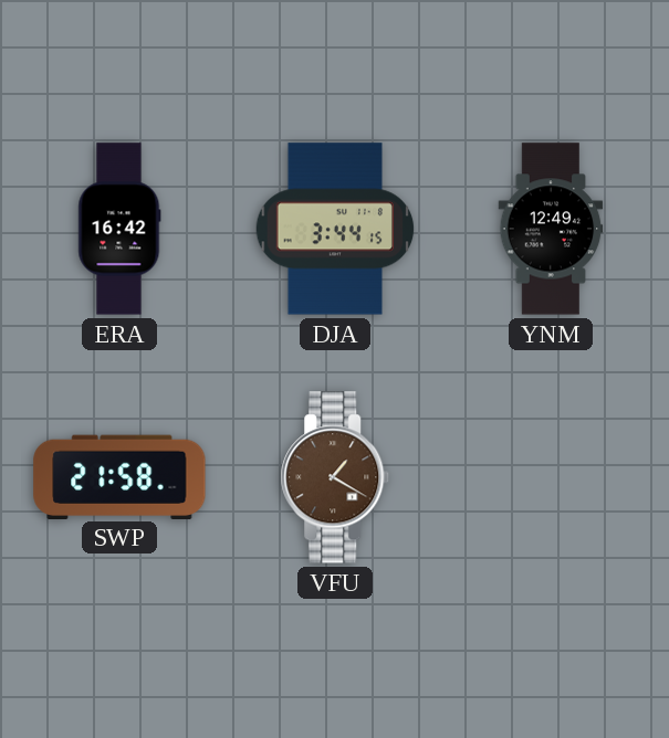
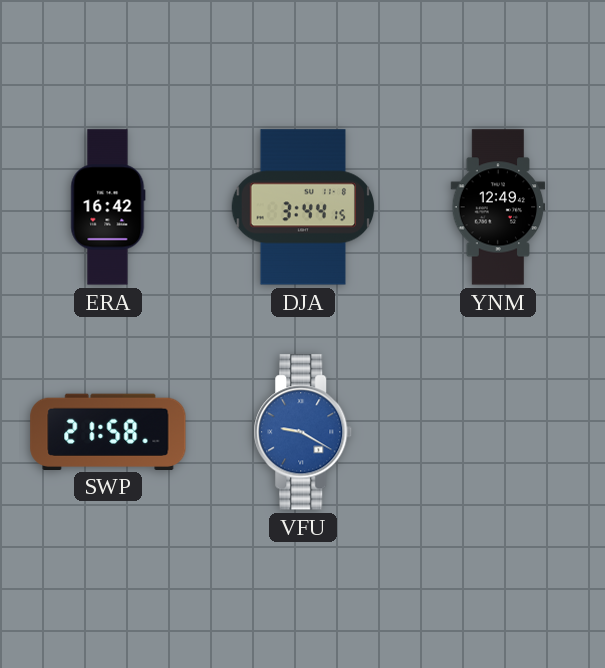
VFU: 1:20 -> 9:20
VFU dial: brown -> blue
